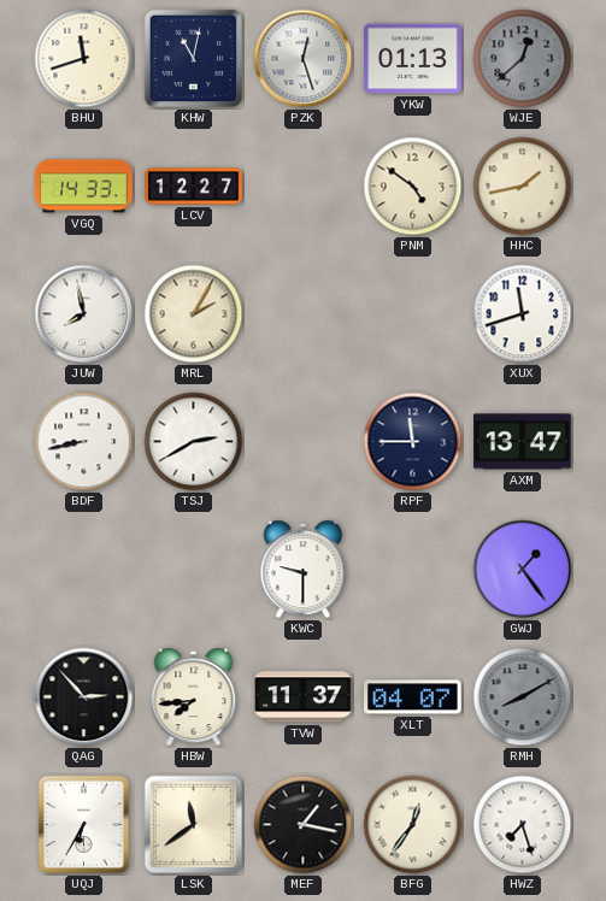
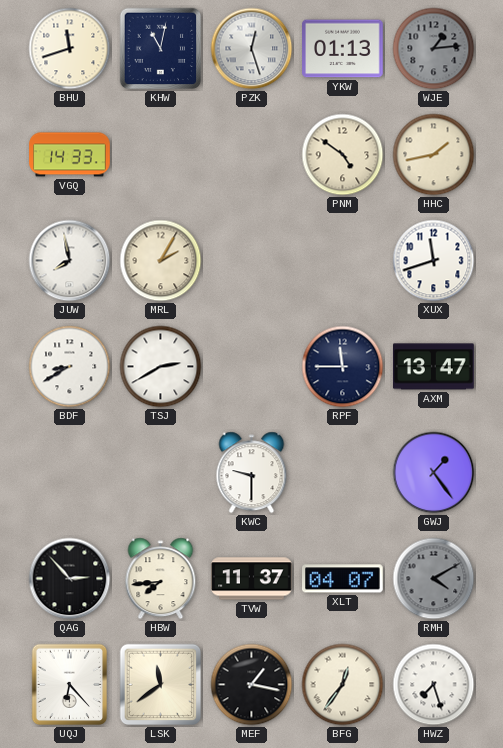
WJE: 12:38 -> 1:14
LCV: 12:27 -> none
BDF: 8:43 -> 8:40
RMH: 8:10 -> 4:10
UQJ: 6:35 -> 6:23
